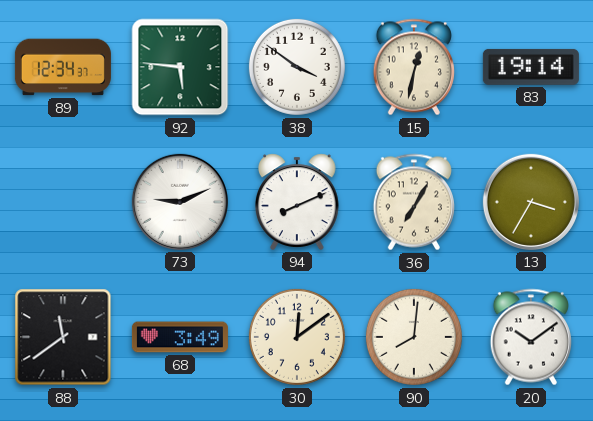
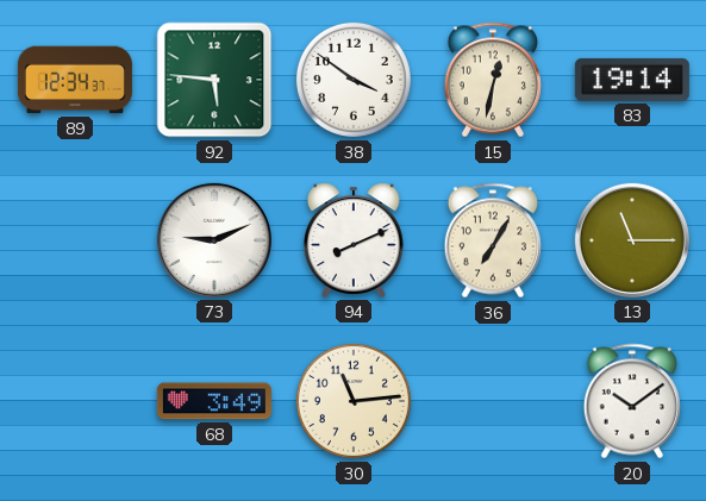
13: 3:35 -> 11:15
88: 11:39 -> none
30: 12:09 -> 11:14
90: 8:01 -> none
